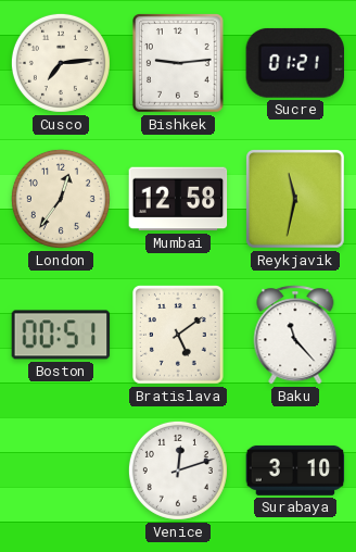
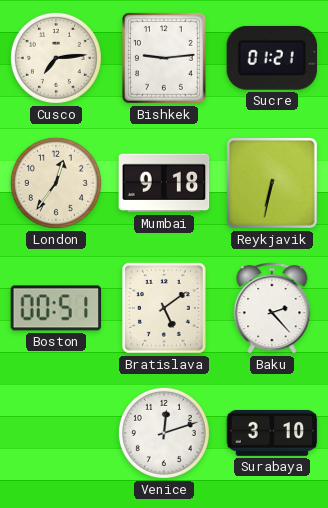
Mumbai: 12:58 -> 9:18
Reykjavik: 11:32 -> 6:32
Baku: 11:23 -> 2:23
